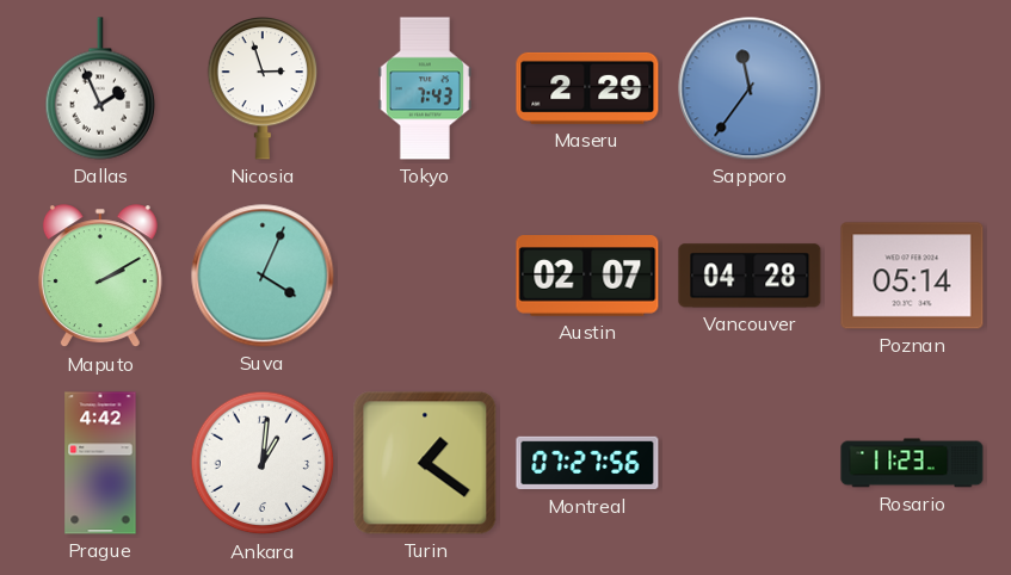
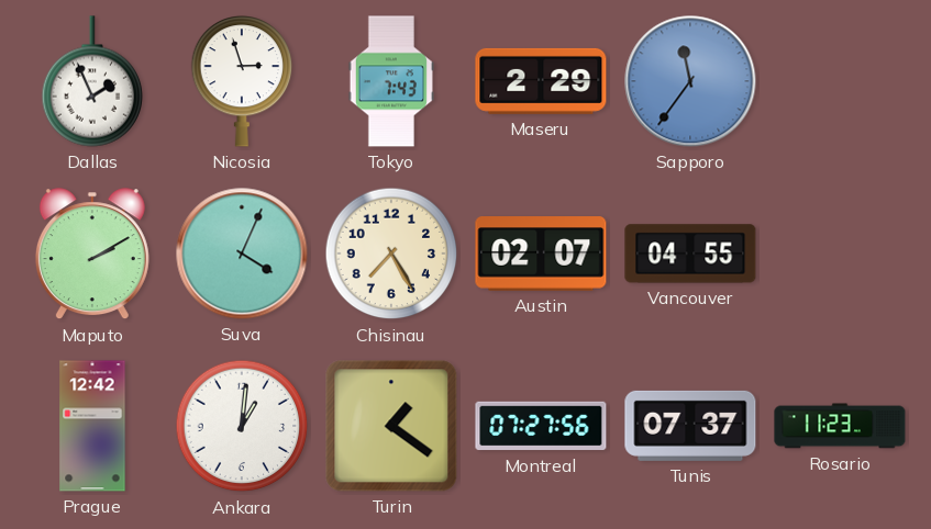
Chisinau: none -> 7:25
Vancouver: 04:28 -> 04:55
Poznan: 05:14 -> none
Prague: 4:42 -> 12:42
Tunis: none -> 07:37
